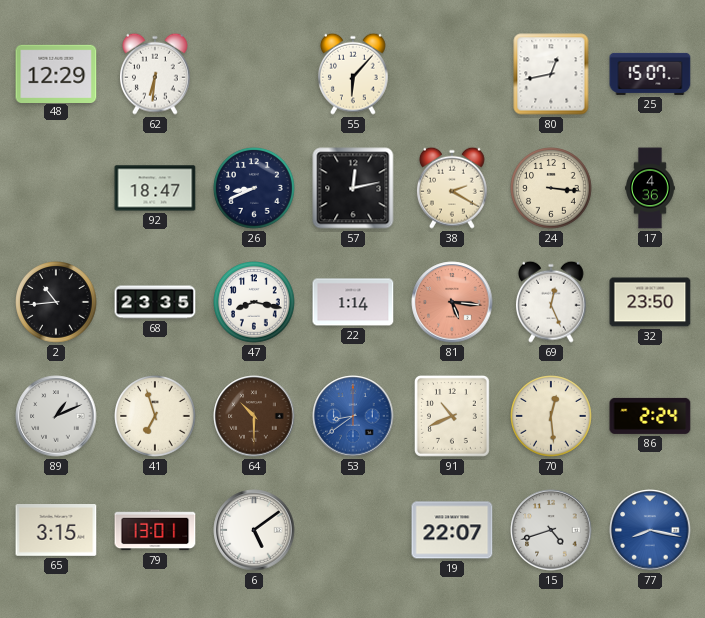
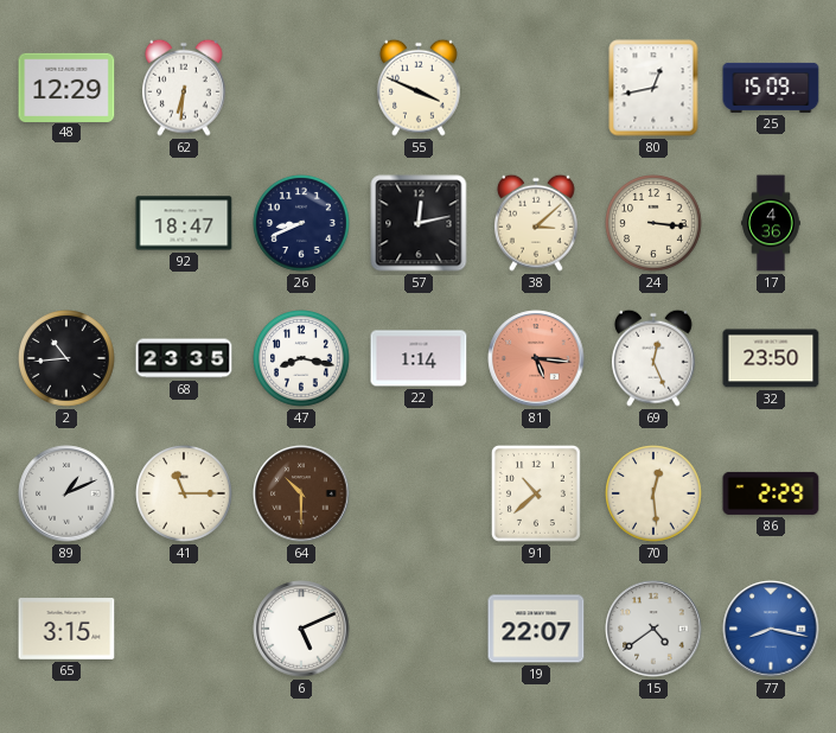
55: 6:07 -> 3:49
25: 15:07 -> 15:09
38: 2:20 -> 3:08
41: 6:57 -> 11:15
53: 8:39 -> none
91: 10:41 -> 10:38
86: 2:24 -> 2:29
79: 13:01 -> none
6: 5:09 -> 5:11
15: 4:42 -> 4:39
